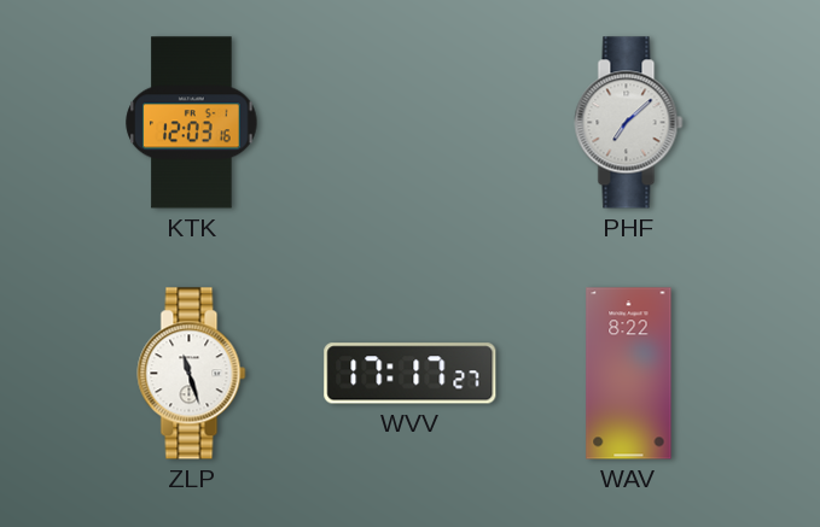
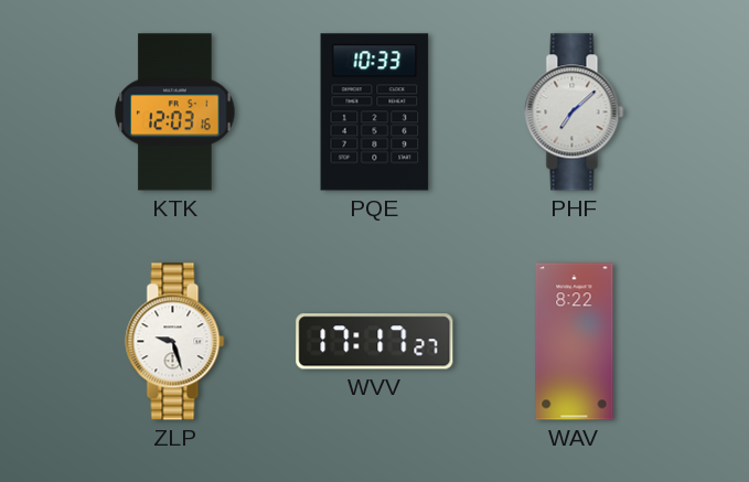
PQE: none -> 10:33
ZLP: 11:27 -> 9:27
